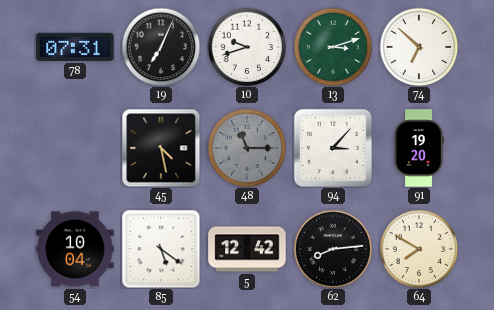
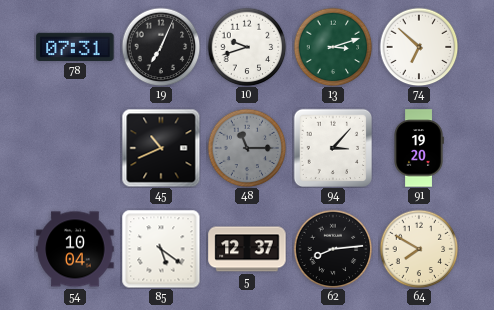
45: 4:28 -> 10:41
5: 12:42 -> 12:37
